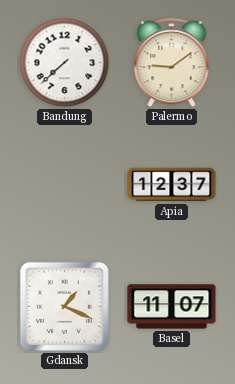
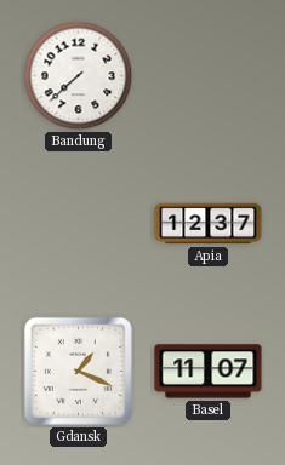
Palermo: 9:09 -> none
